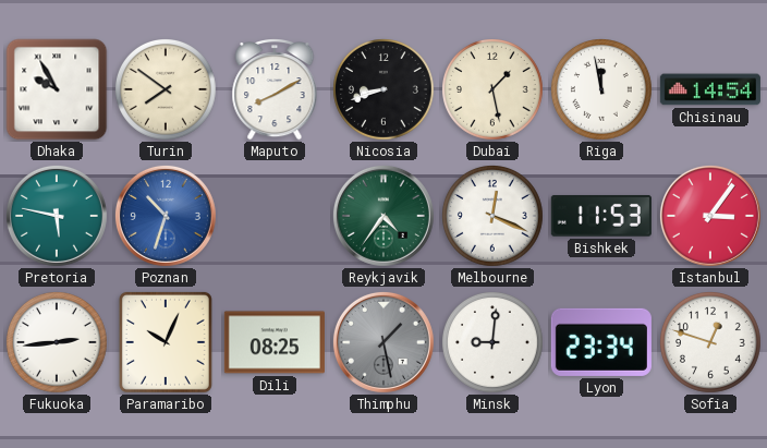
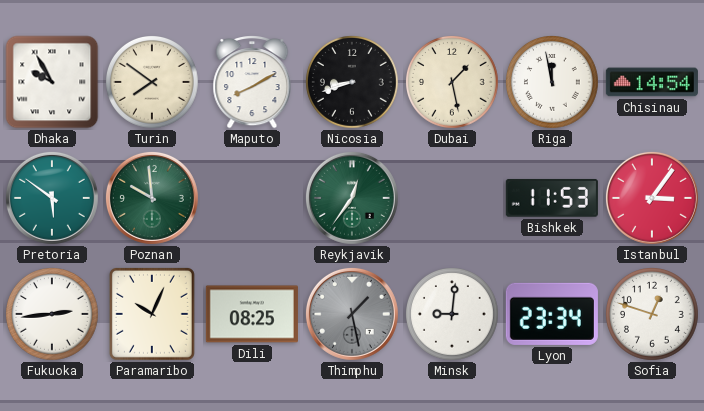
Pretoria: 5:47 -> 5:51
Poznan: 10:33 -> 9:59
Poznan dial: blue -> green
Reykjavik: 4:36 -> 12:36
Melbourne: 12:19 -> none
